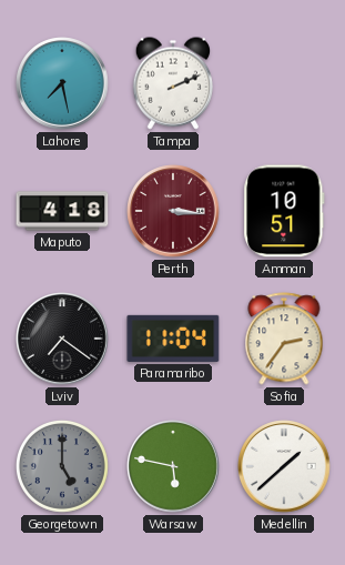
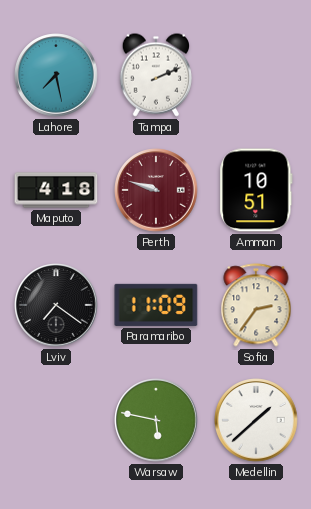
Perth: 3:16 -> 9:48
Paramaribo: 11:04 -> 11:09
Georgetown: 5:00 -> none
